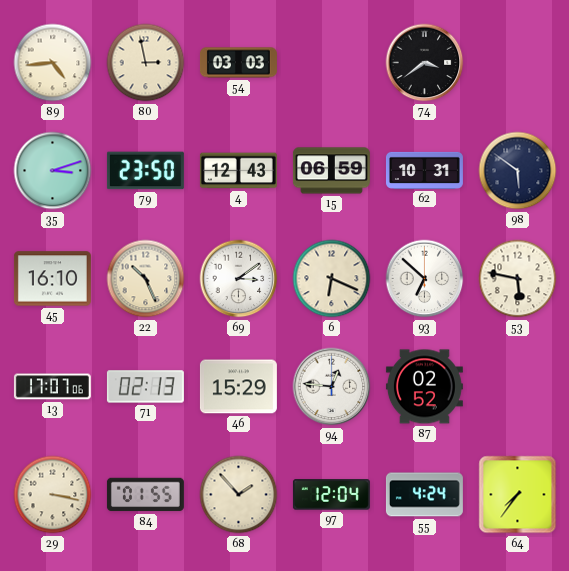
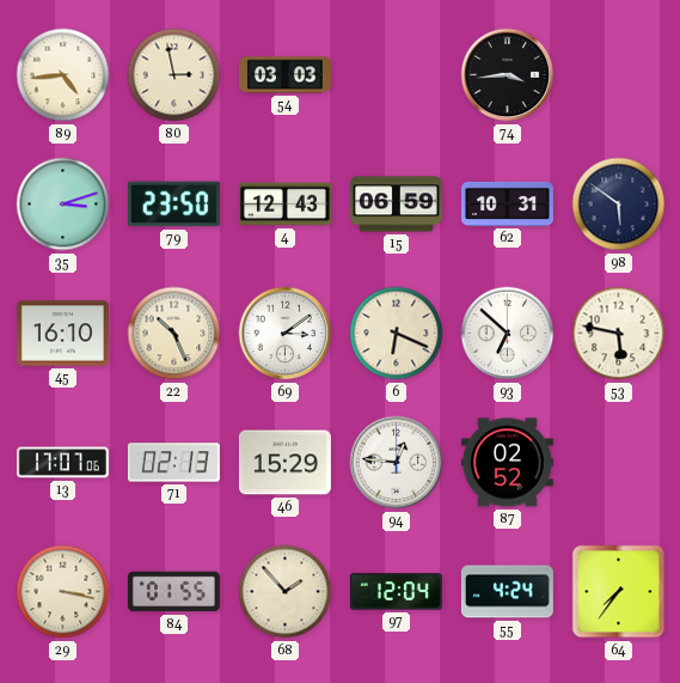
74: 3:39 -> 3:44
